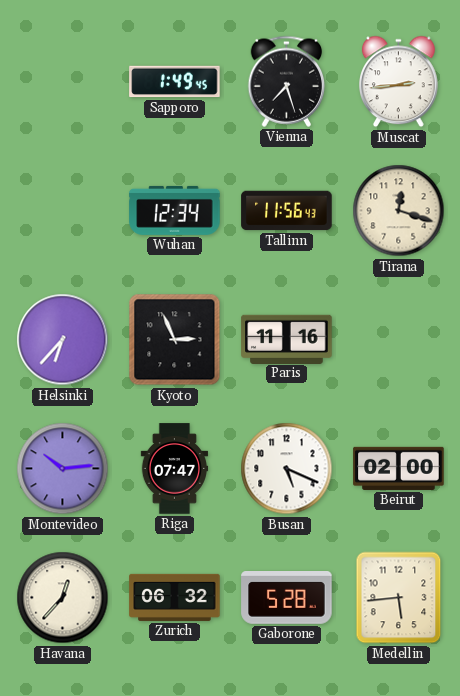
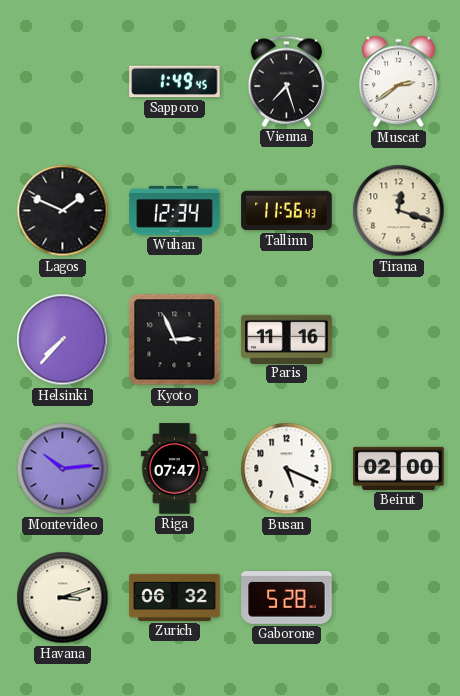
Muscat: 2:44 -> 2:39
Lagos: none -> 1:49
Helsinki: 6:37 -> 7:37
Havana: 12:37 -> 3:12
Medellin: 5:44 -> none
